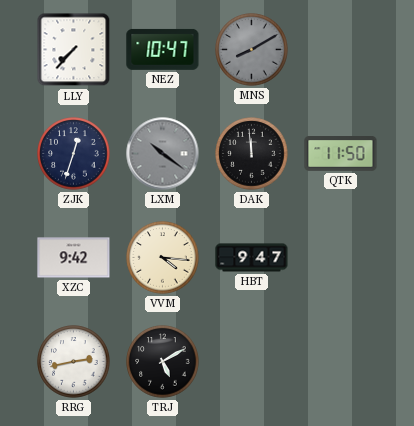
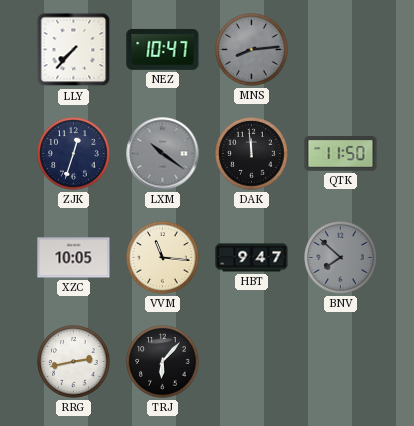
MNS: 8:10 -> 8:14
XZC: 9:42 -> 10:05
VVM: 4:16 -> 11:16
BNV: none -> 7:52
TRJ: 5:10 -> 6:07
